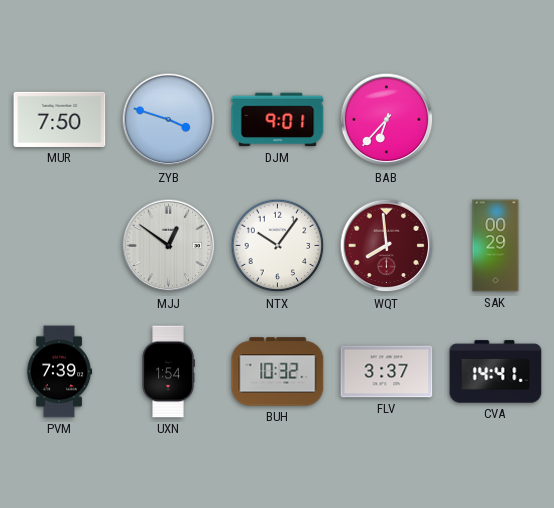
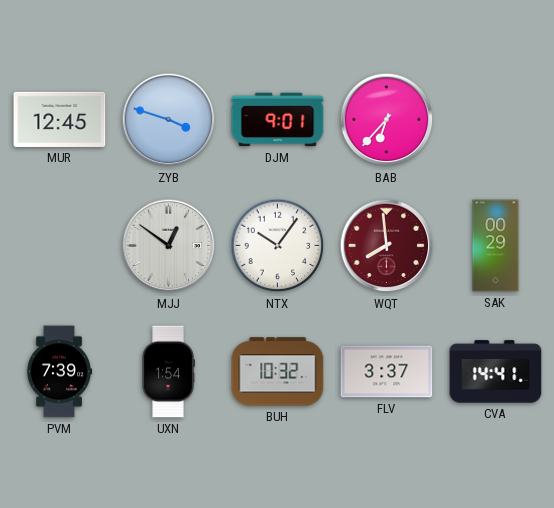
MUR: 7:50 -> 12:45
